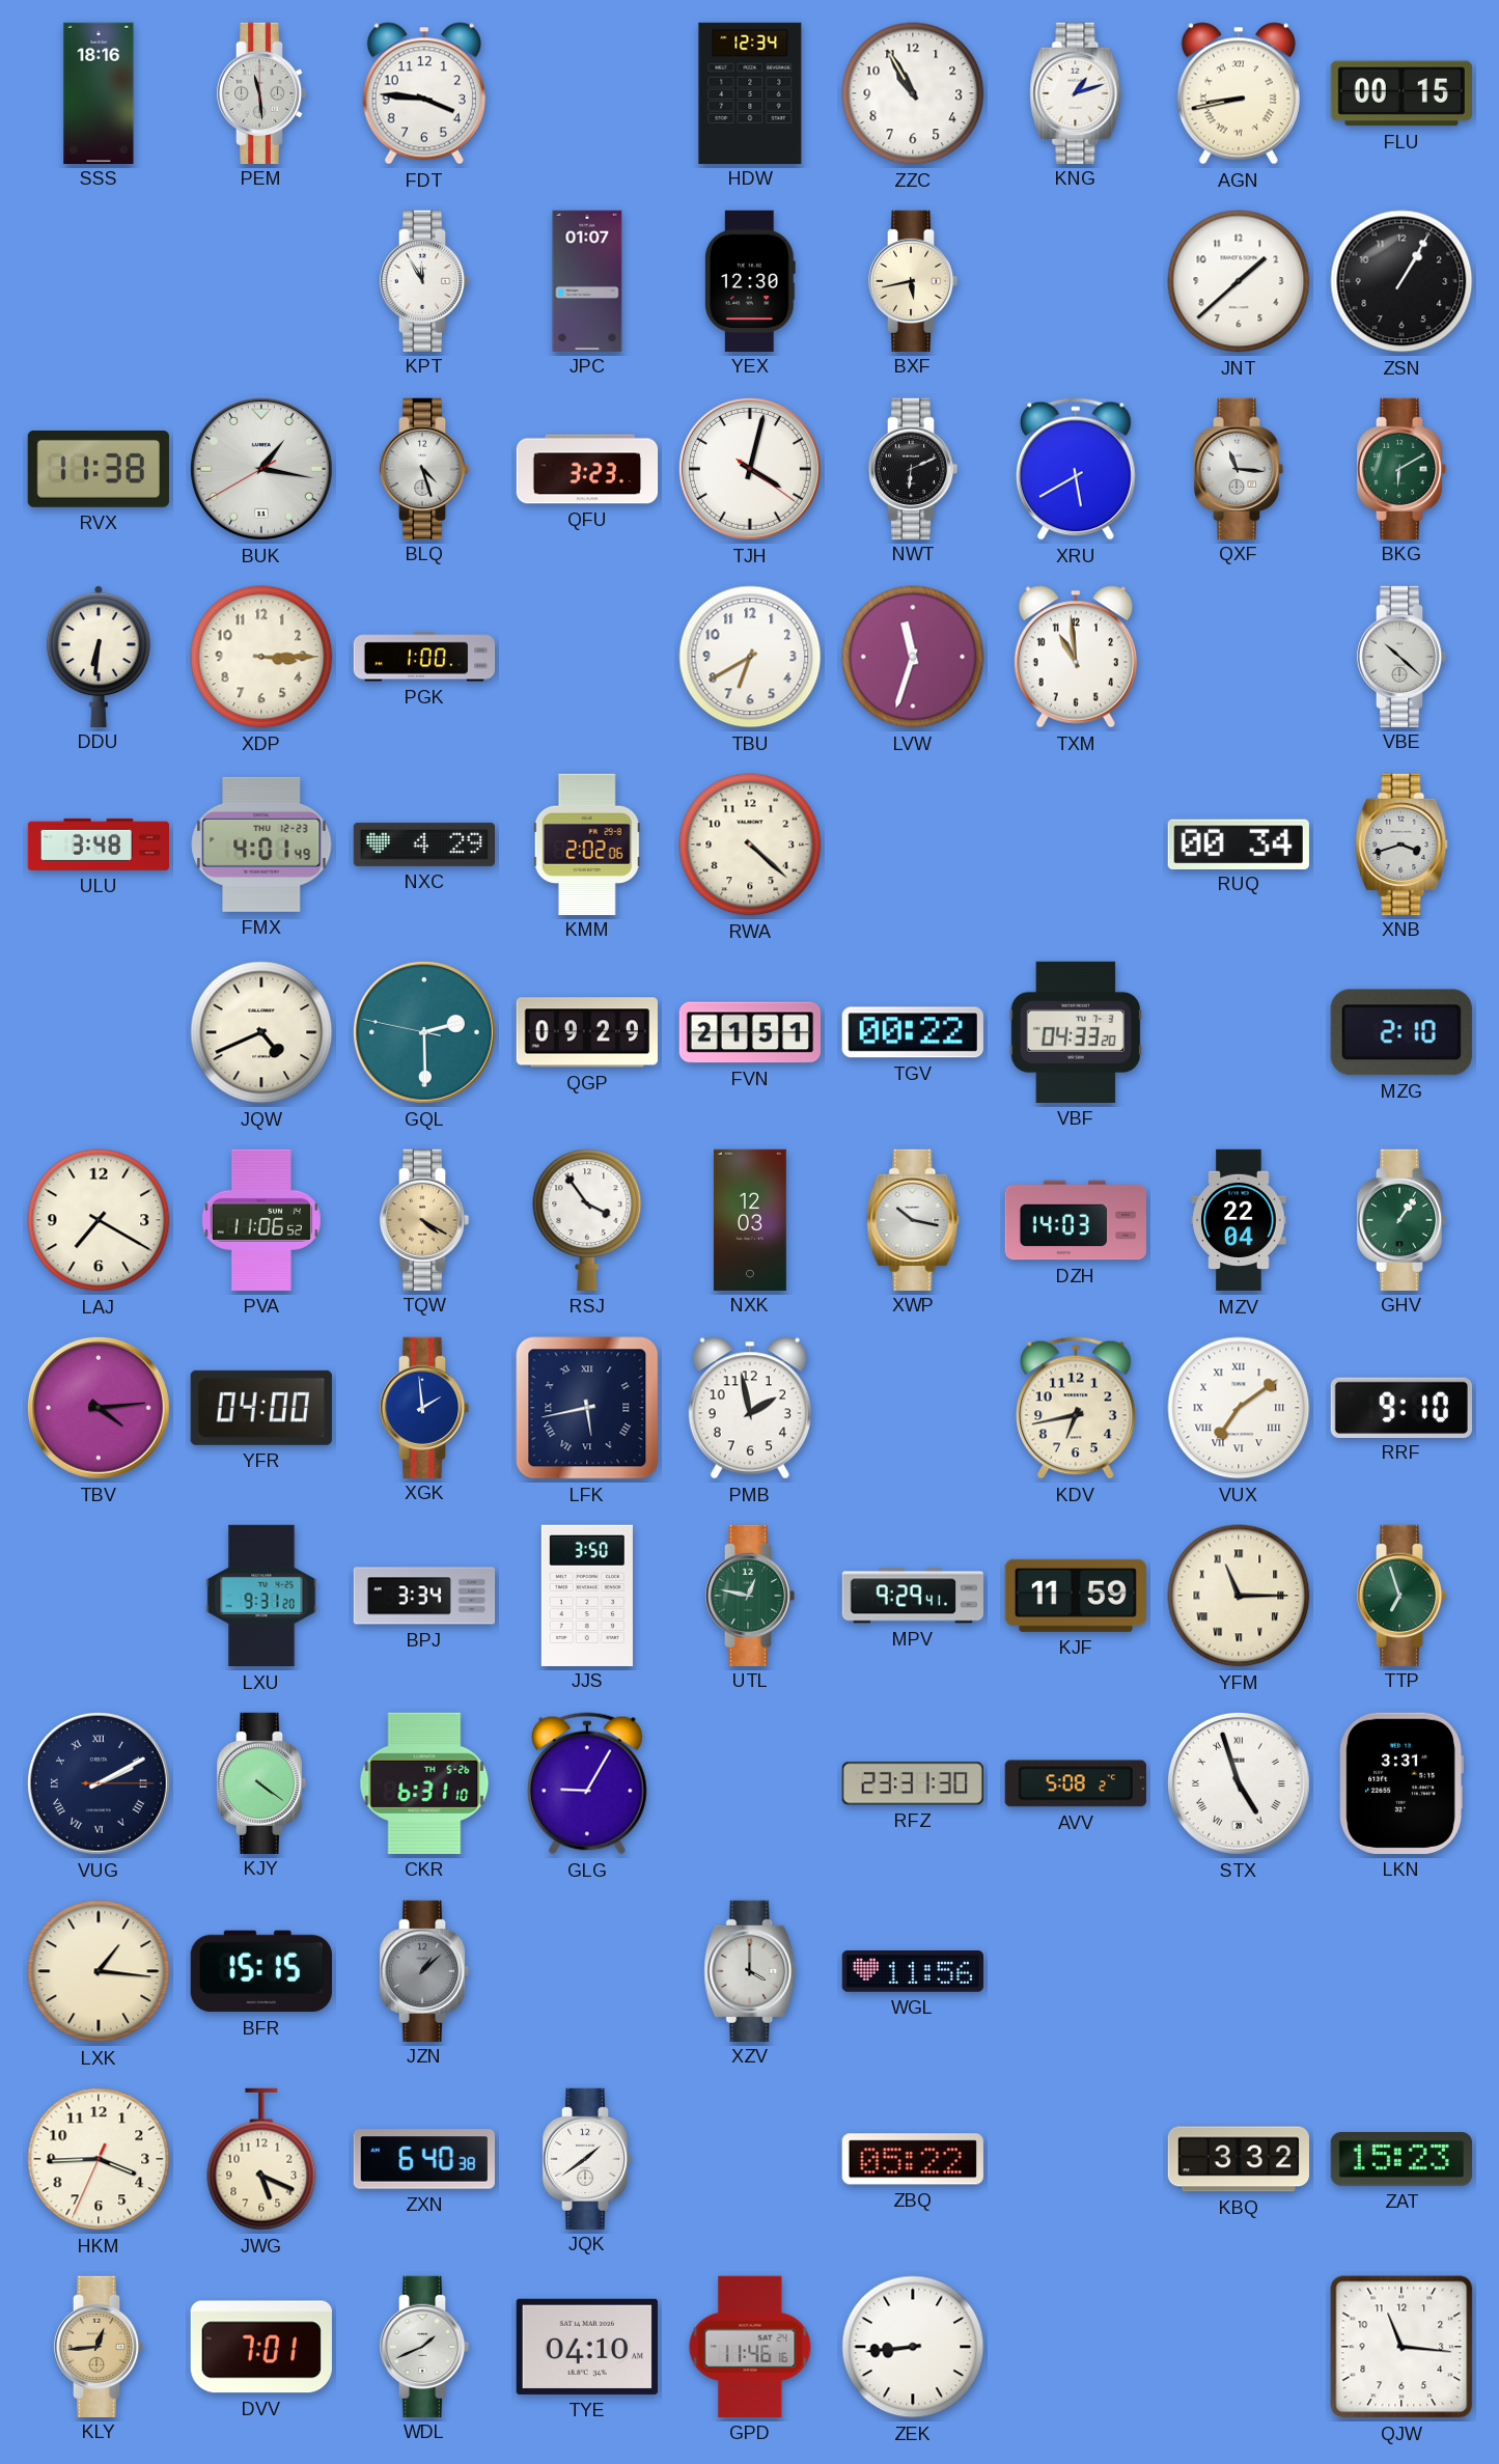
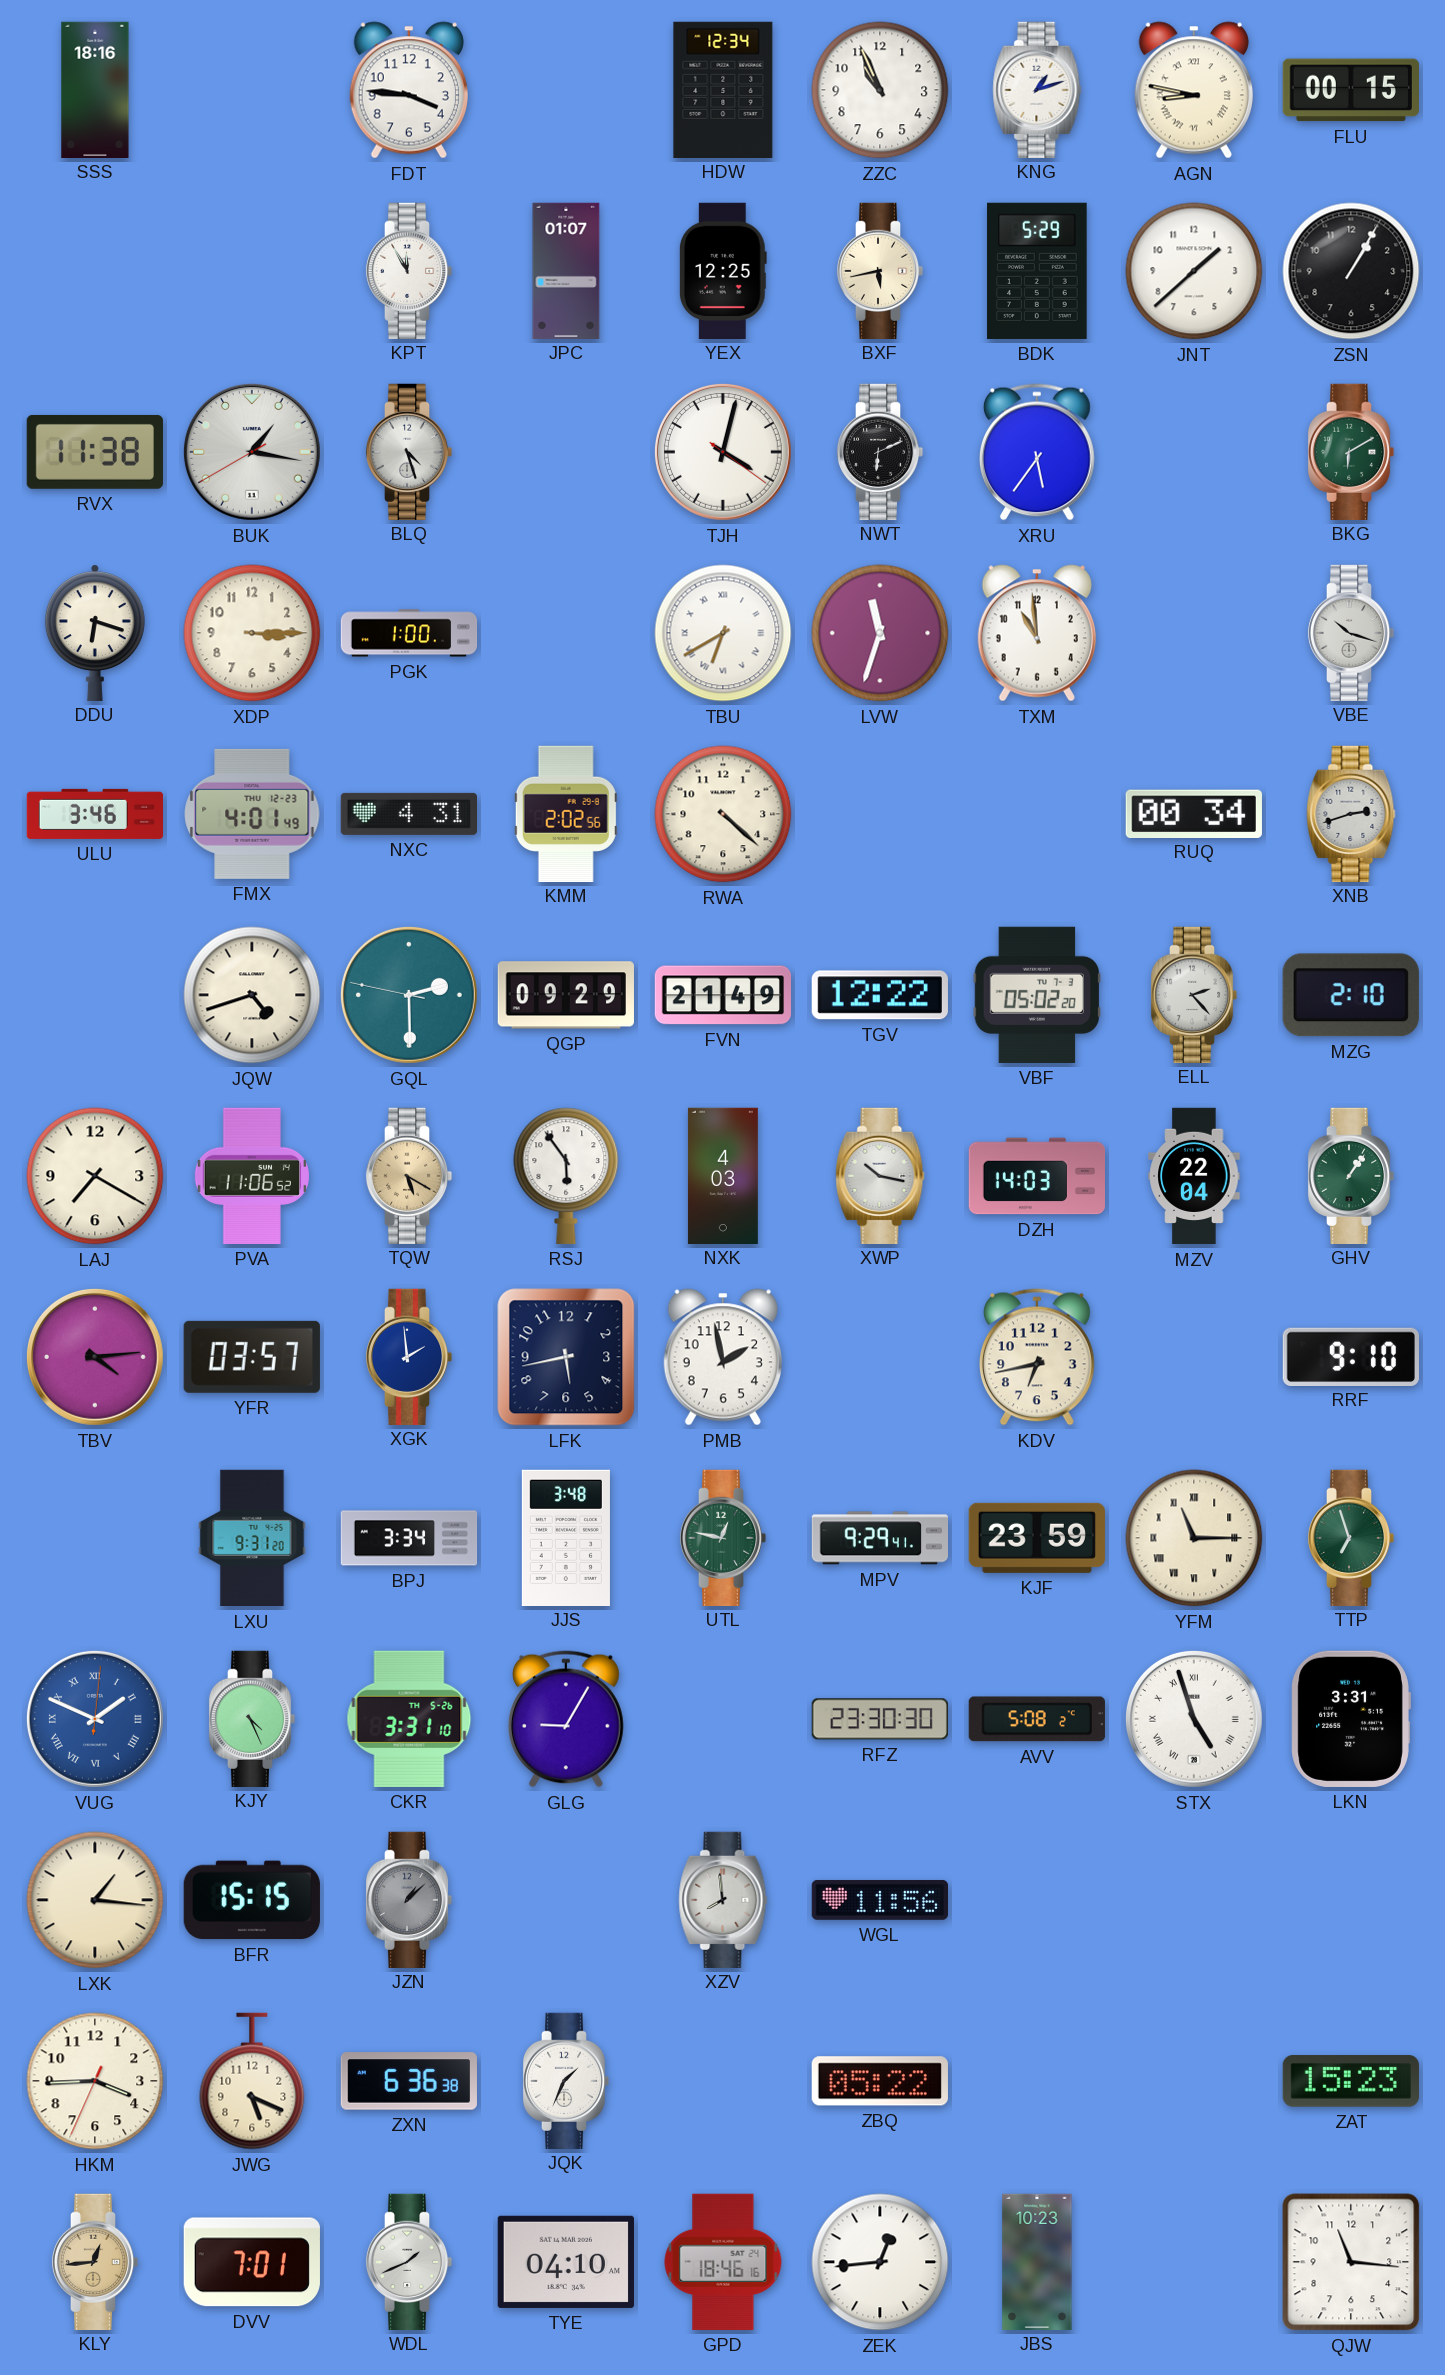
PEM: 11:29 -> none
ZZC: 10:55 -> 10:56
AGN: 8:43 -> 8:47
YEX: 12:30 -> 12:25
BDK: none -> 5:29
QFU: 3:23 -> none
XRU: 5:40 -> 5:36
QXF: 11:16 -> none
DDU: 6:31 -> 6:18
TBU numerals: Arabic -> Roman
VBE: 10:22 -> 10:18
ULU: 3:48 -> 3:46
NXC: 4:29 -> 4:31
KMM: 2:02:06 -> 2:02:56
XNB: 3:42 -> 2:42
JQW: 4:41 -> 4:42
FVN: 21:51 -> 21:49
TGV: 00:22 -> 12:22
VBF: 04:33 -> 05:02
ELL: none -> 2:23
TQW: 4:20 -> 5:20
RSJ: 3:54 -> 5:54
NXK: 12:03 -> 4:03
YFR: 04:00 -> 03:57
LFK numerals: Roman -> Arabic
VUX: 7:09 -> none
JJS: 3:50 -> 3:48
KJF: 11:59 -> 23:59
VUG: 2:10 -> 1:49
VUG dial: navy -> blue
KJY: 4:21 -> 4:26
CKR: 6:31 -> 3:31
RFZ: 23:31 -> 23:30
XZV: 4:00 -> 7:59
ZXN: 6:40 -> 6:36
JQK: 1:39 -> 1:34
KBQ: 3:32 -> none
GPD: 11:46 -> 18:46
ZEK: 8:44 -> 12:44
JBS: none -> 10:23
